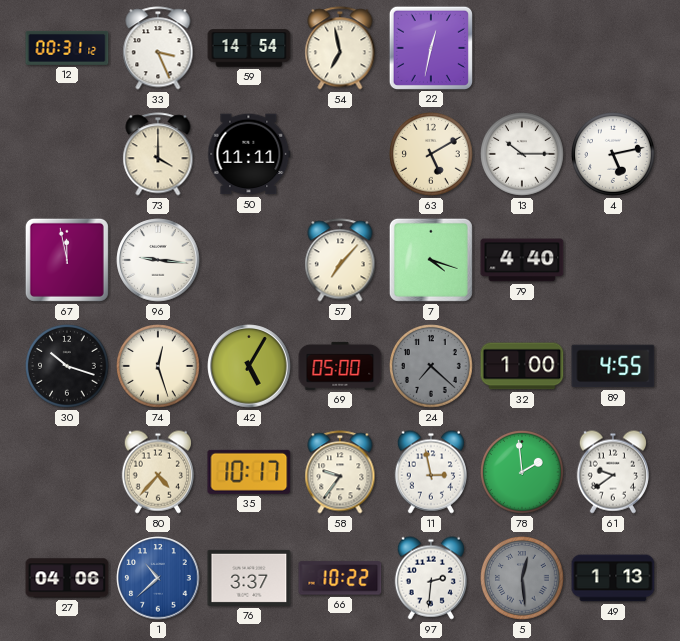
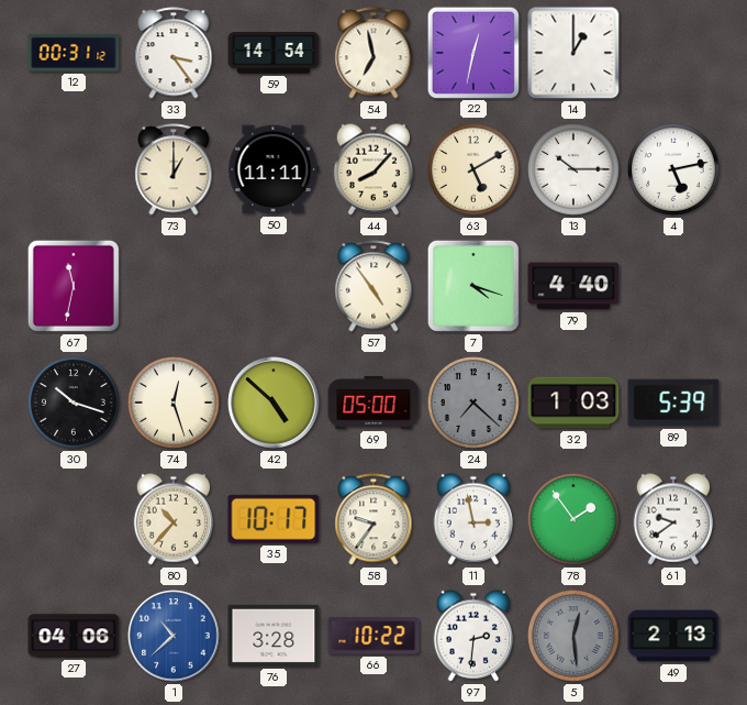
33: 3:26 -> 3:24
14: none -> 1:00
73: 4:00 -> 1:00
44: none -> 8:07
67: 11:58 -> 11:32
96: 9:16 -> none
57: 7:07 -> 4:54
42: 5:05 -> 4:52
32: 1:00 -> 1:03
89: 4:55 -> 5:39
80: 4:37 -> 10:37
78: 1:59 -> 1:54
76: 3:37 -> 3:28
49: 1:13 -> 2:13
